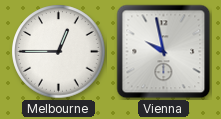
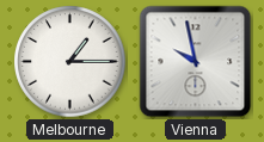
Melbourne: 12:45 -> 1:15
